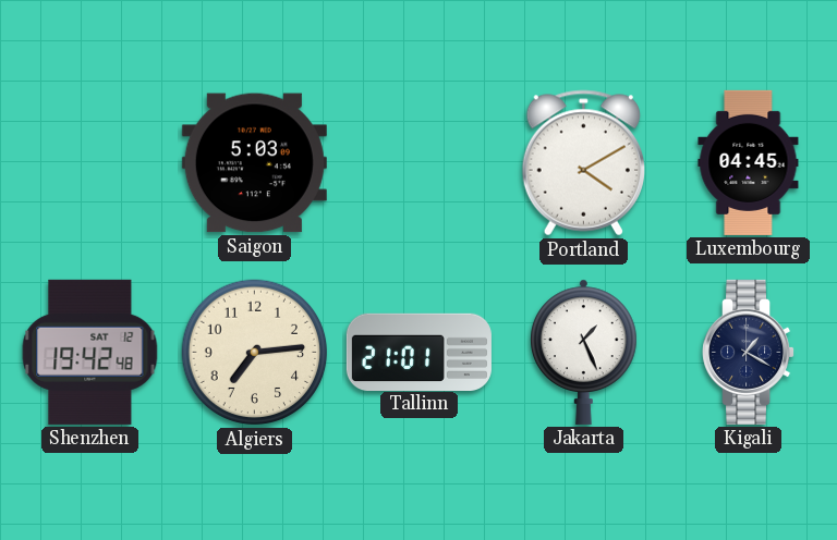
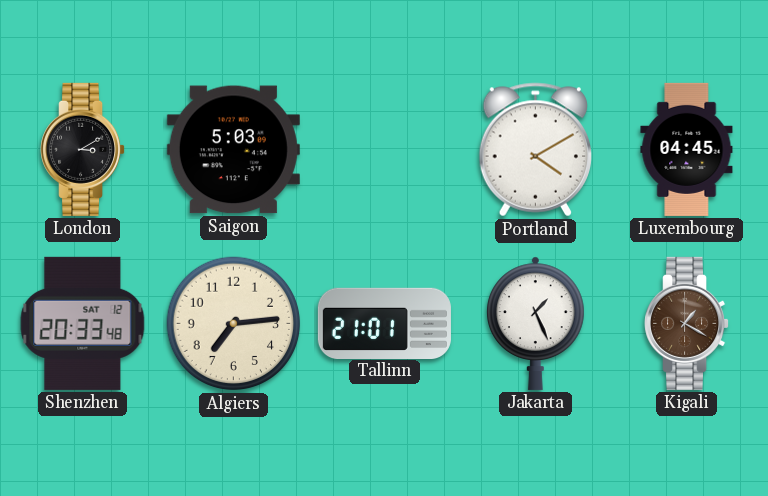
London: none -> 3:10
Shenzhen: 19:42 -> 20:33
Kigali dial: navy -> brown
